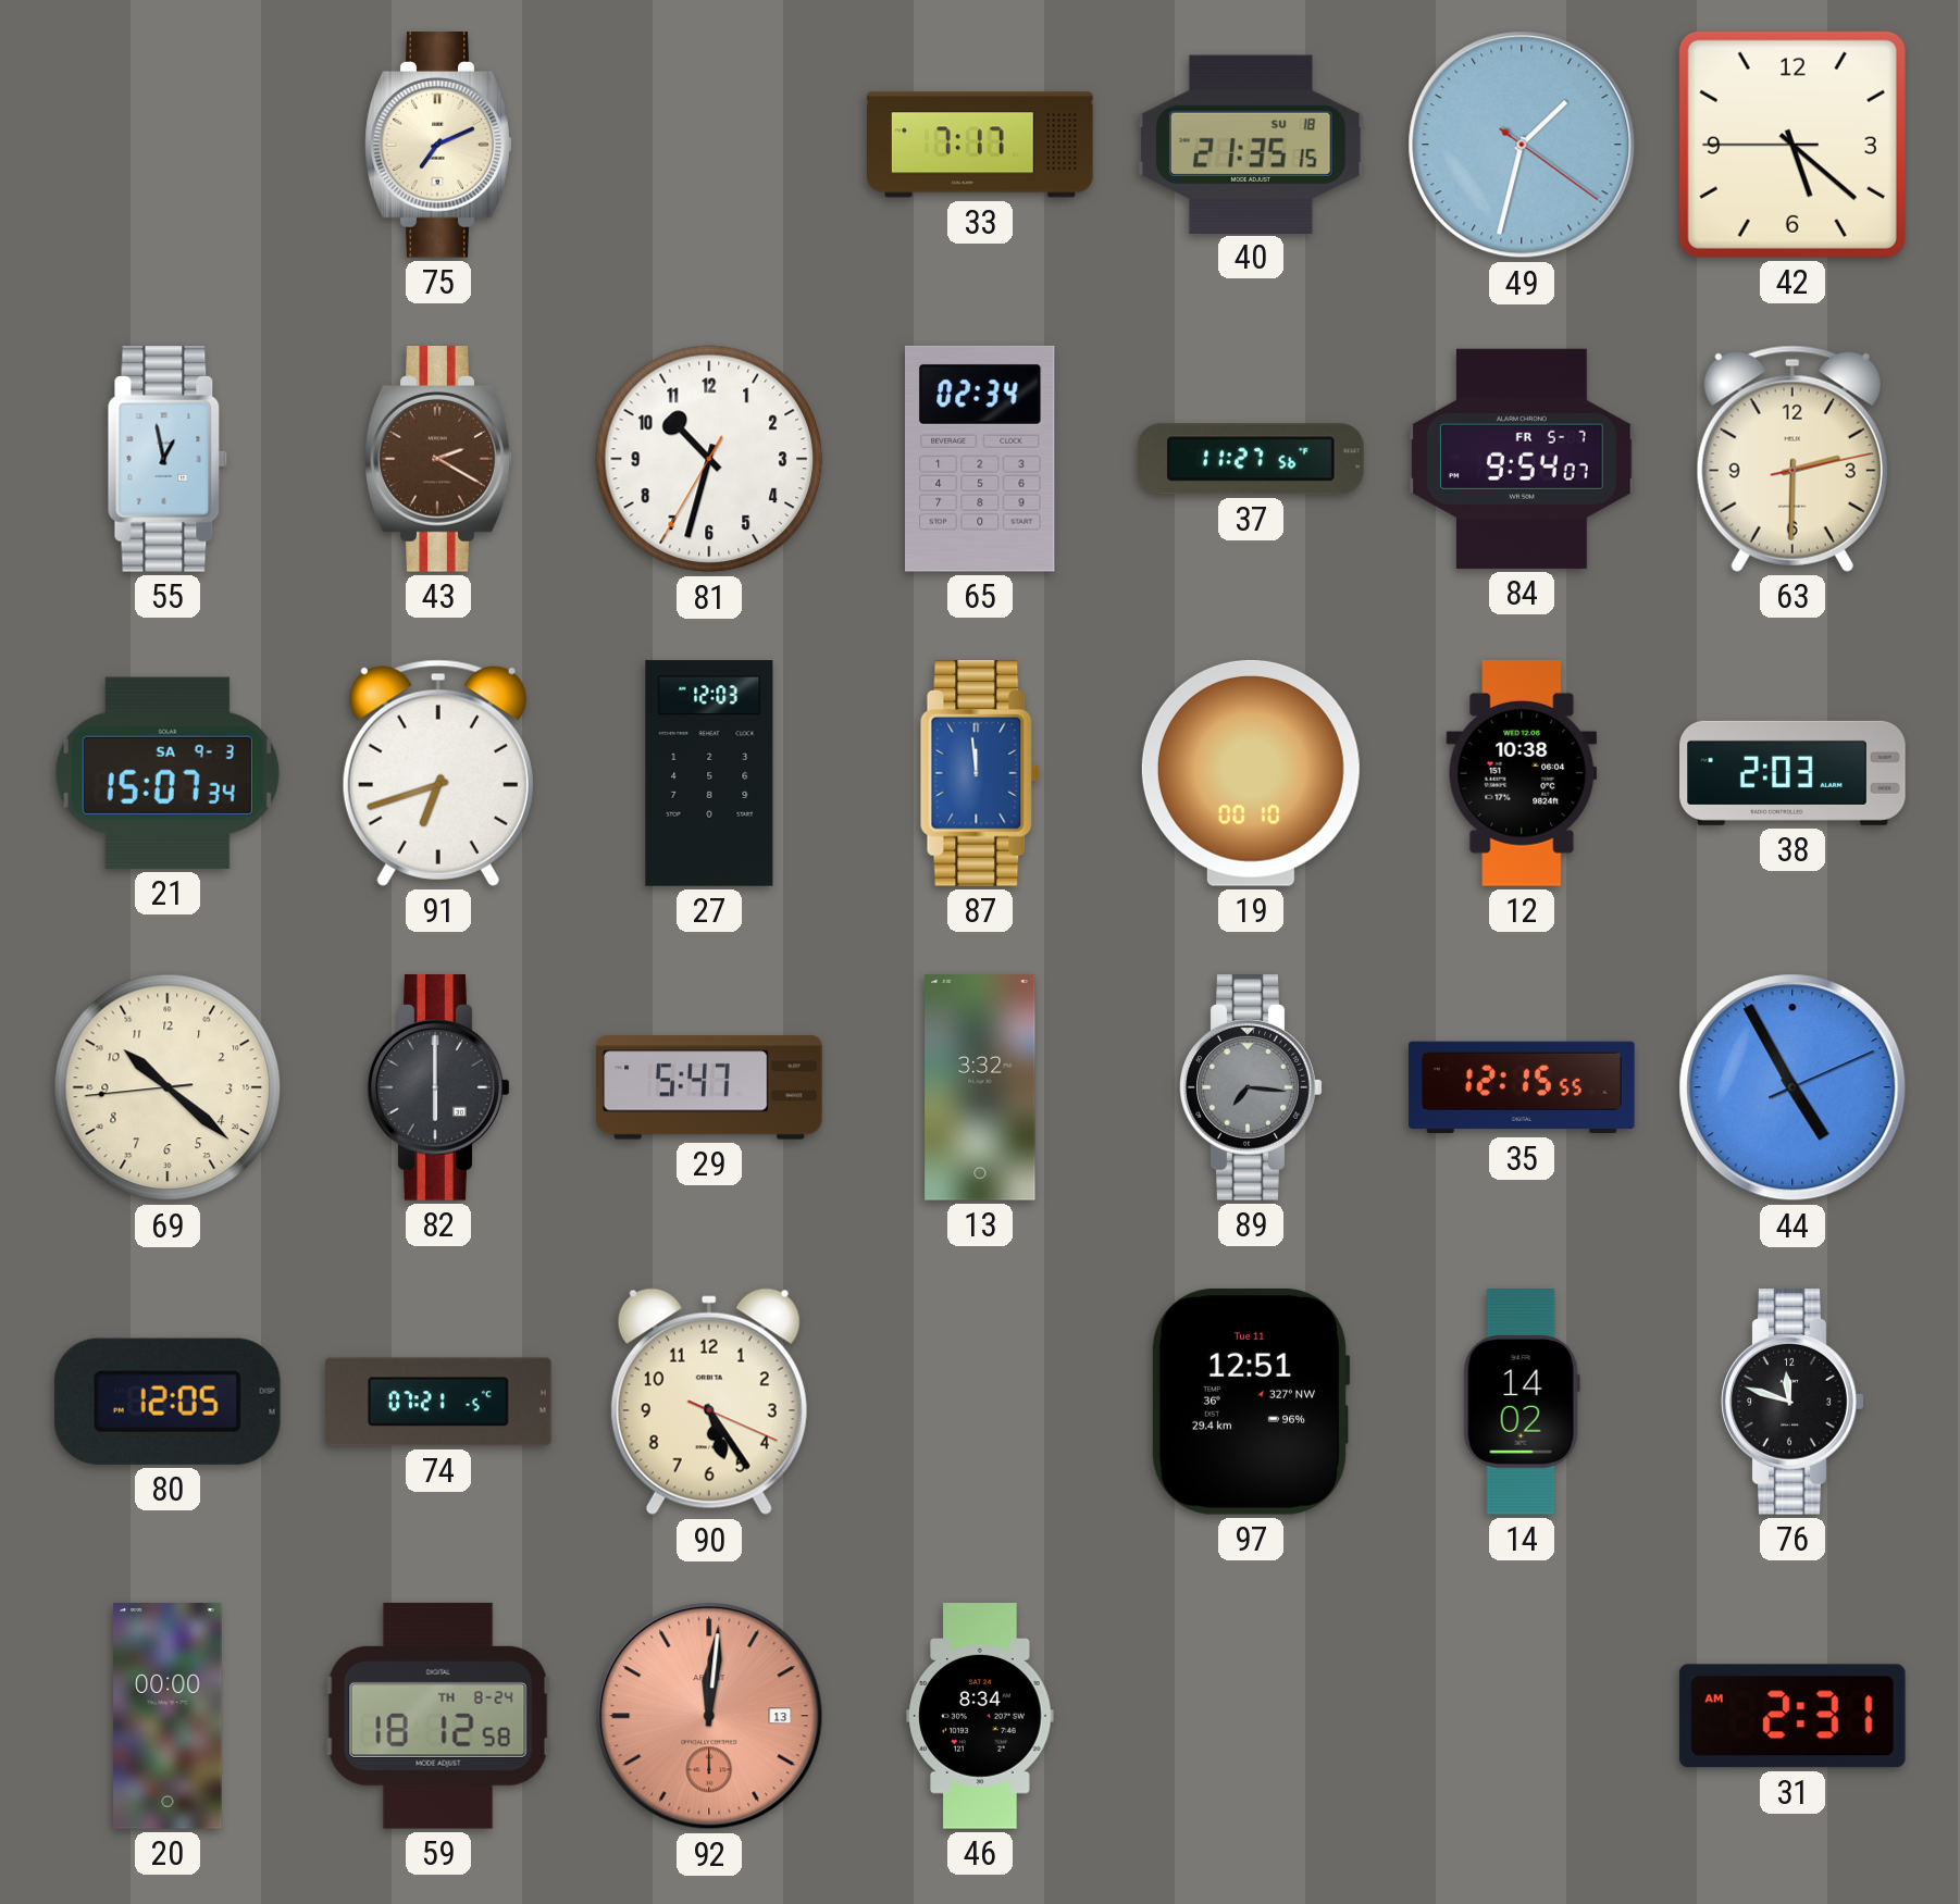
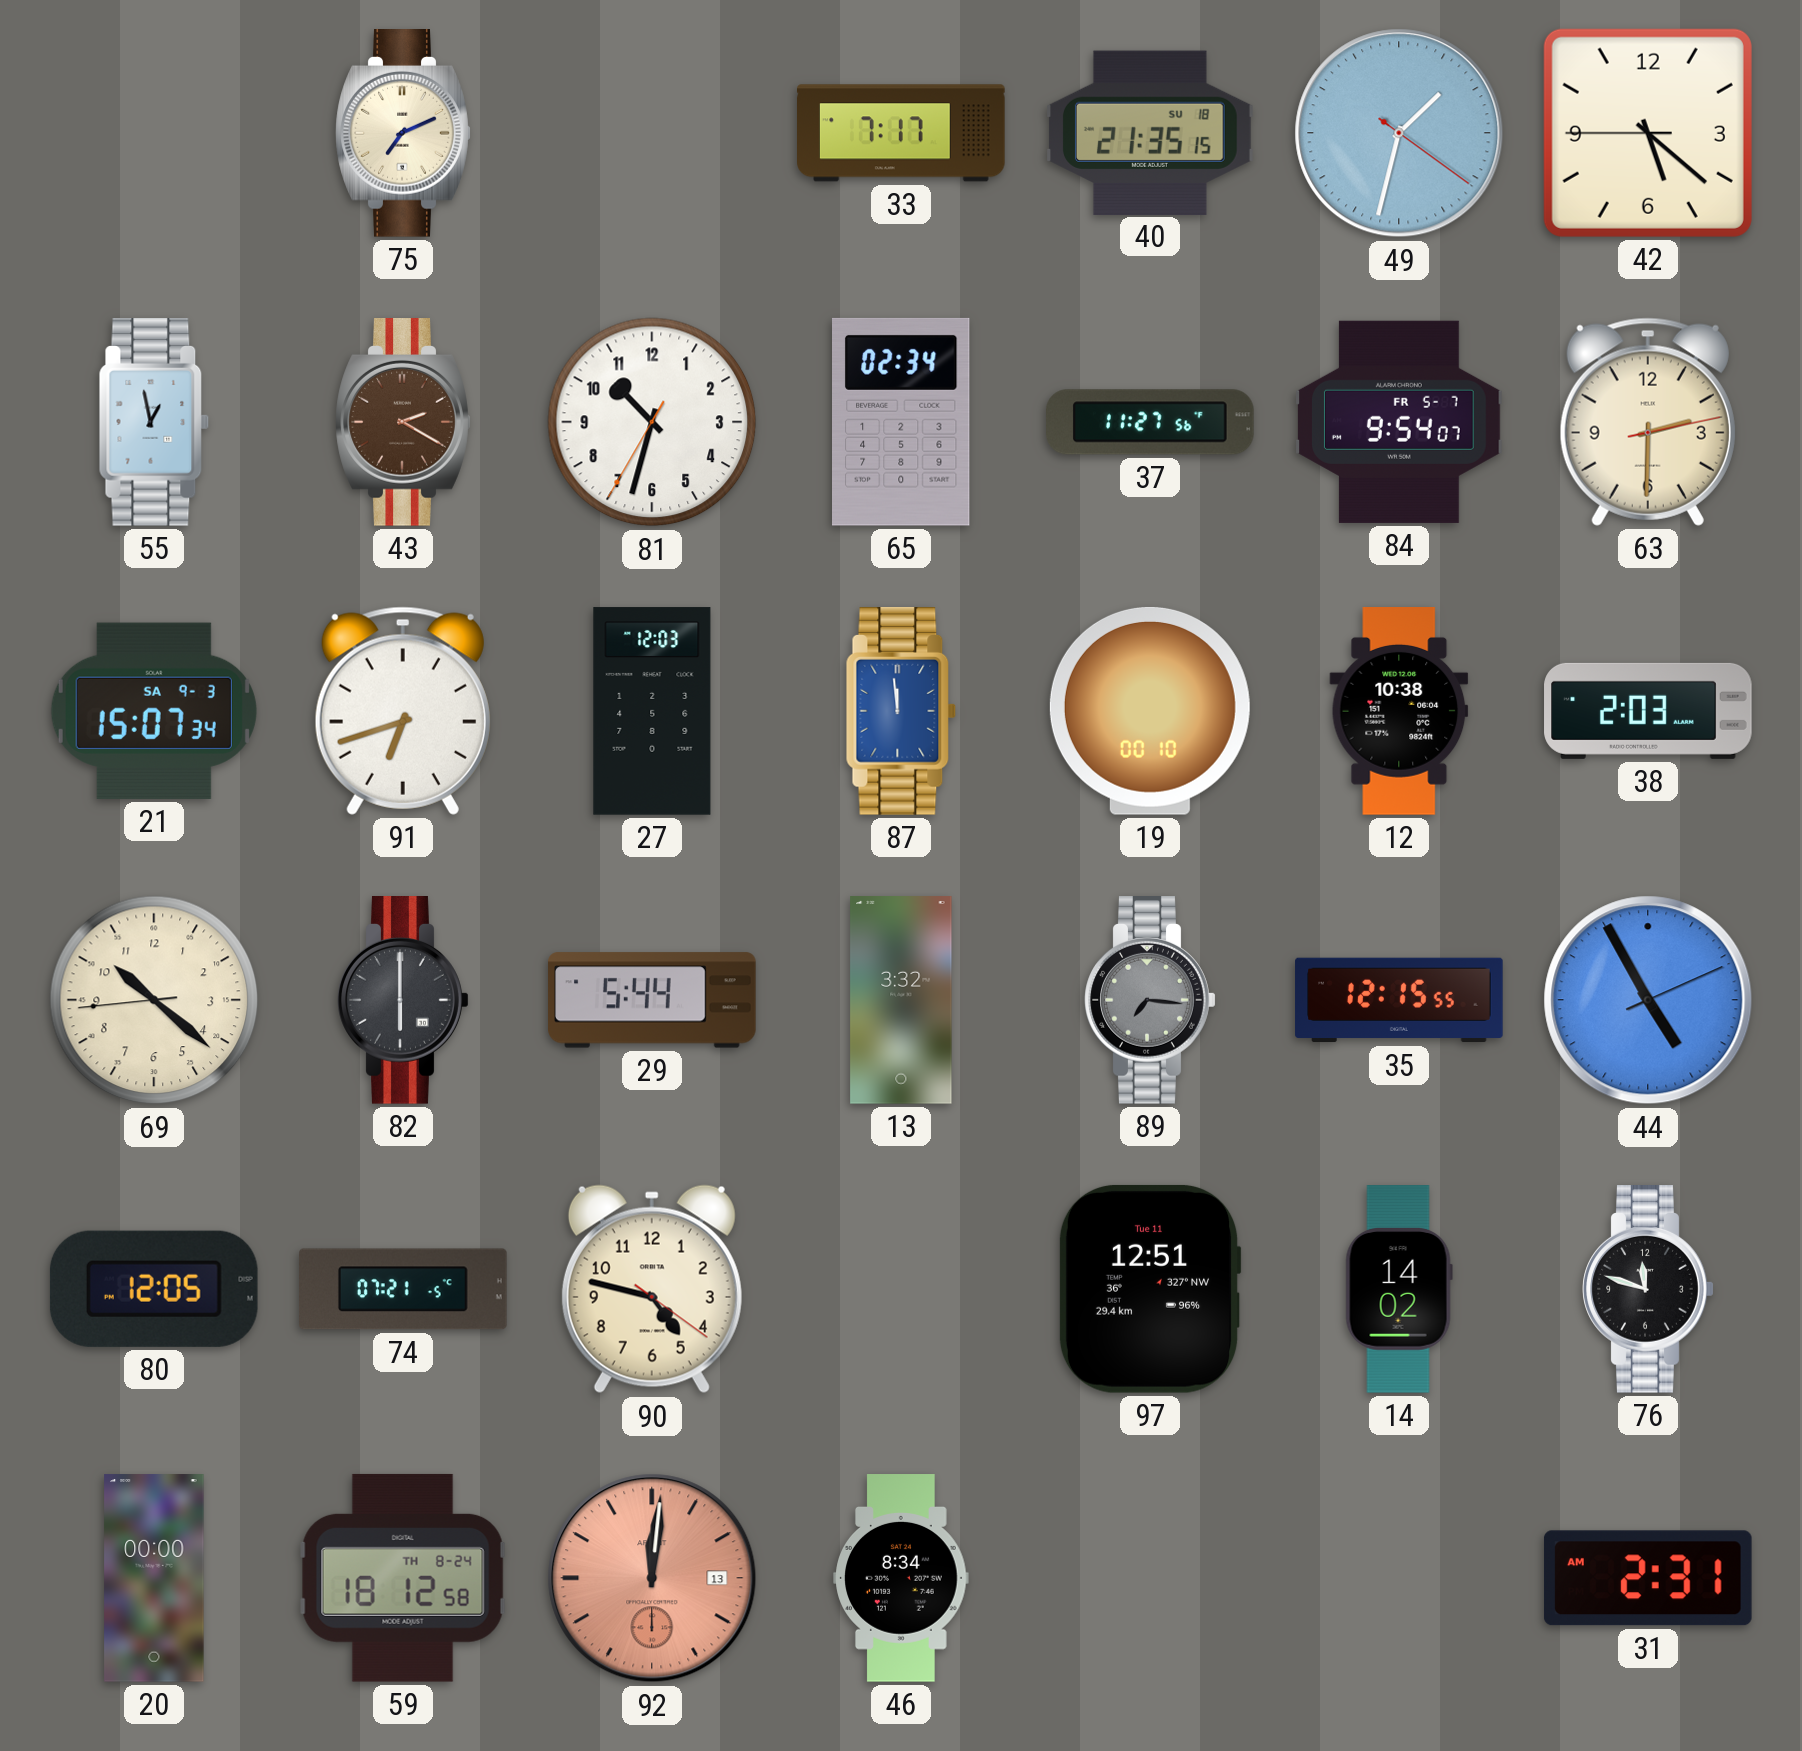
29: 5:47 -> 5:44
90: 5:24 -> 4:47
